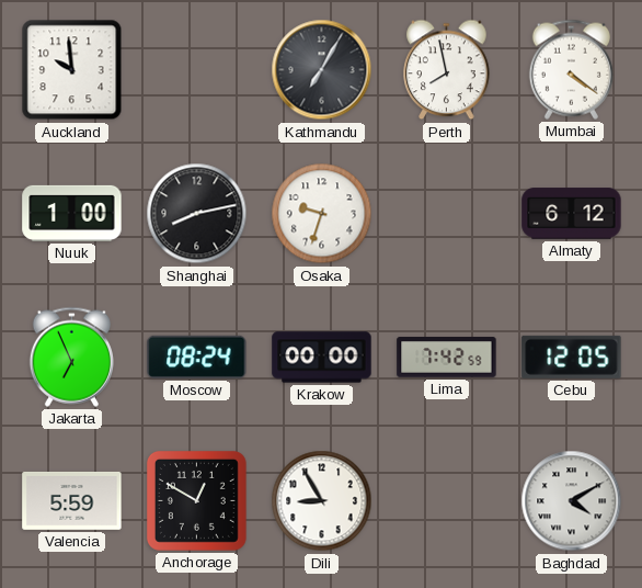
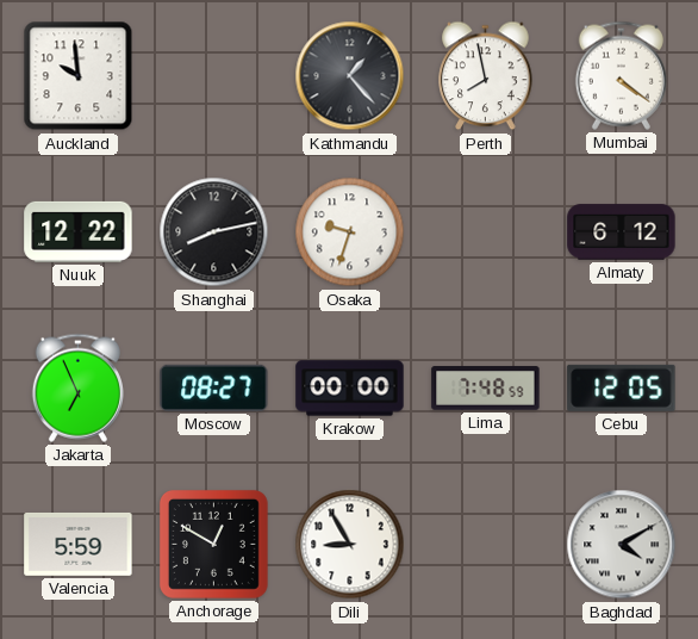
Kathmandu: 7:05 -> 1:23
Nuuk: 1:00 -> 12:22
Moscow: 08:24 -> 08:27
Lima: 7:42 -> 7:48
